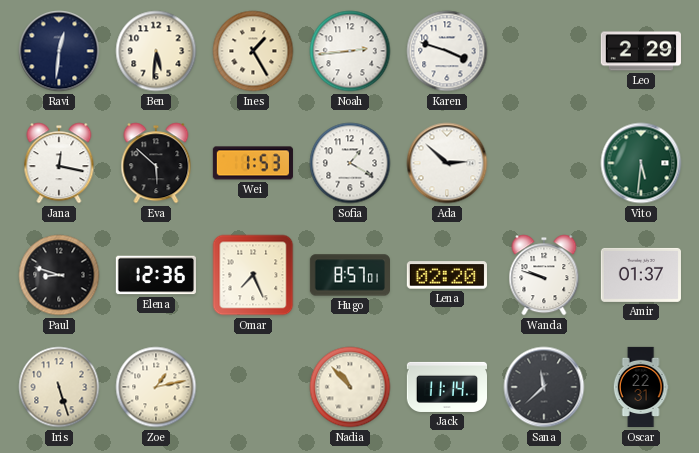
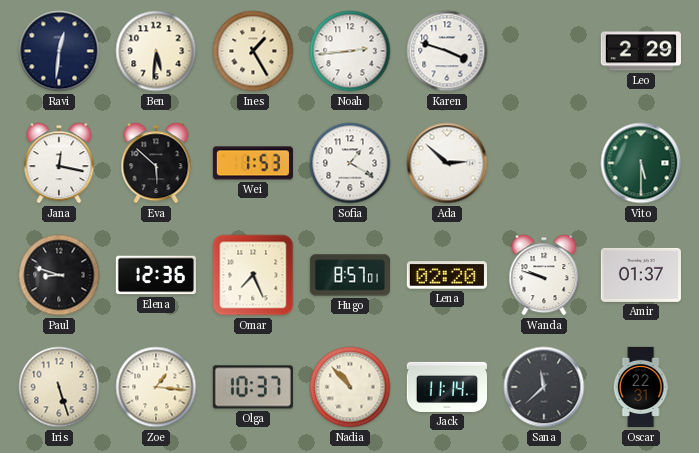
Vito: 5:31 -> 5:30
Zoe: 1:13 -> 1:16
Olga: none -> 10:37
